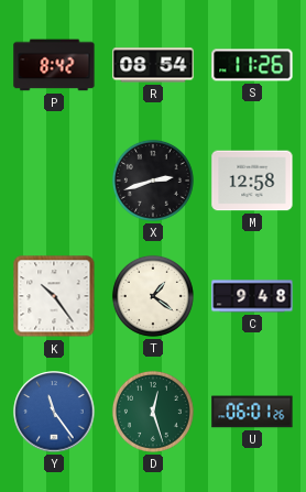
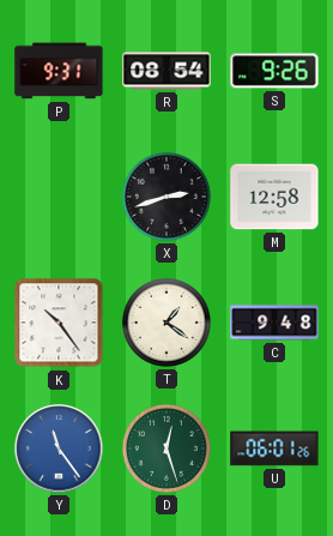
P: 8:42 -> 9:31
S: 11:26 -> 9:26
